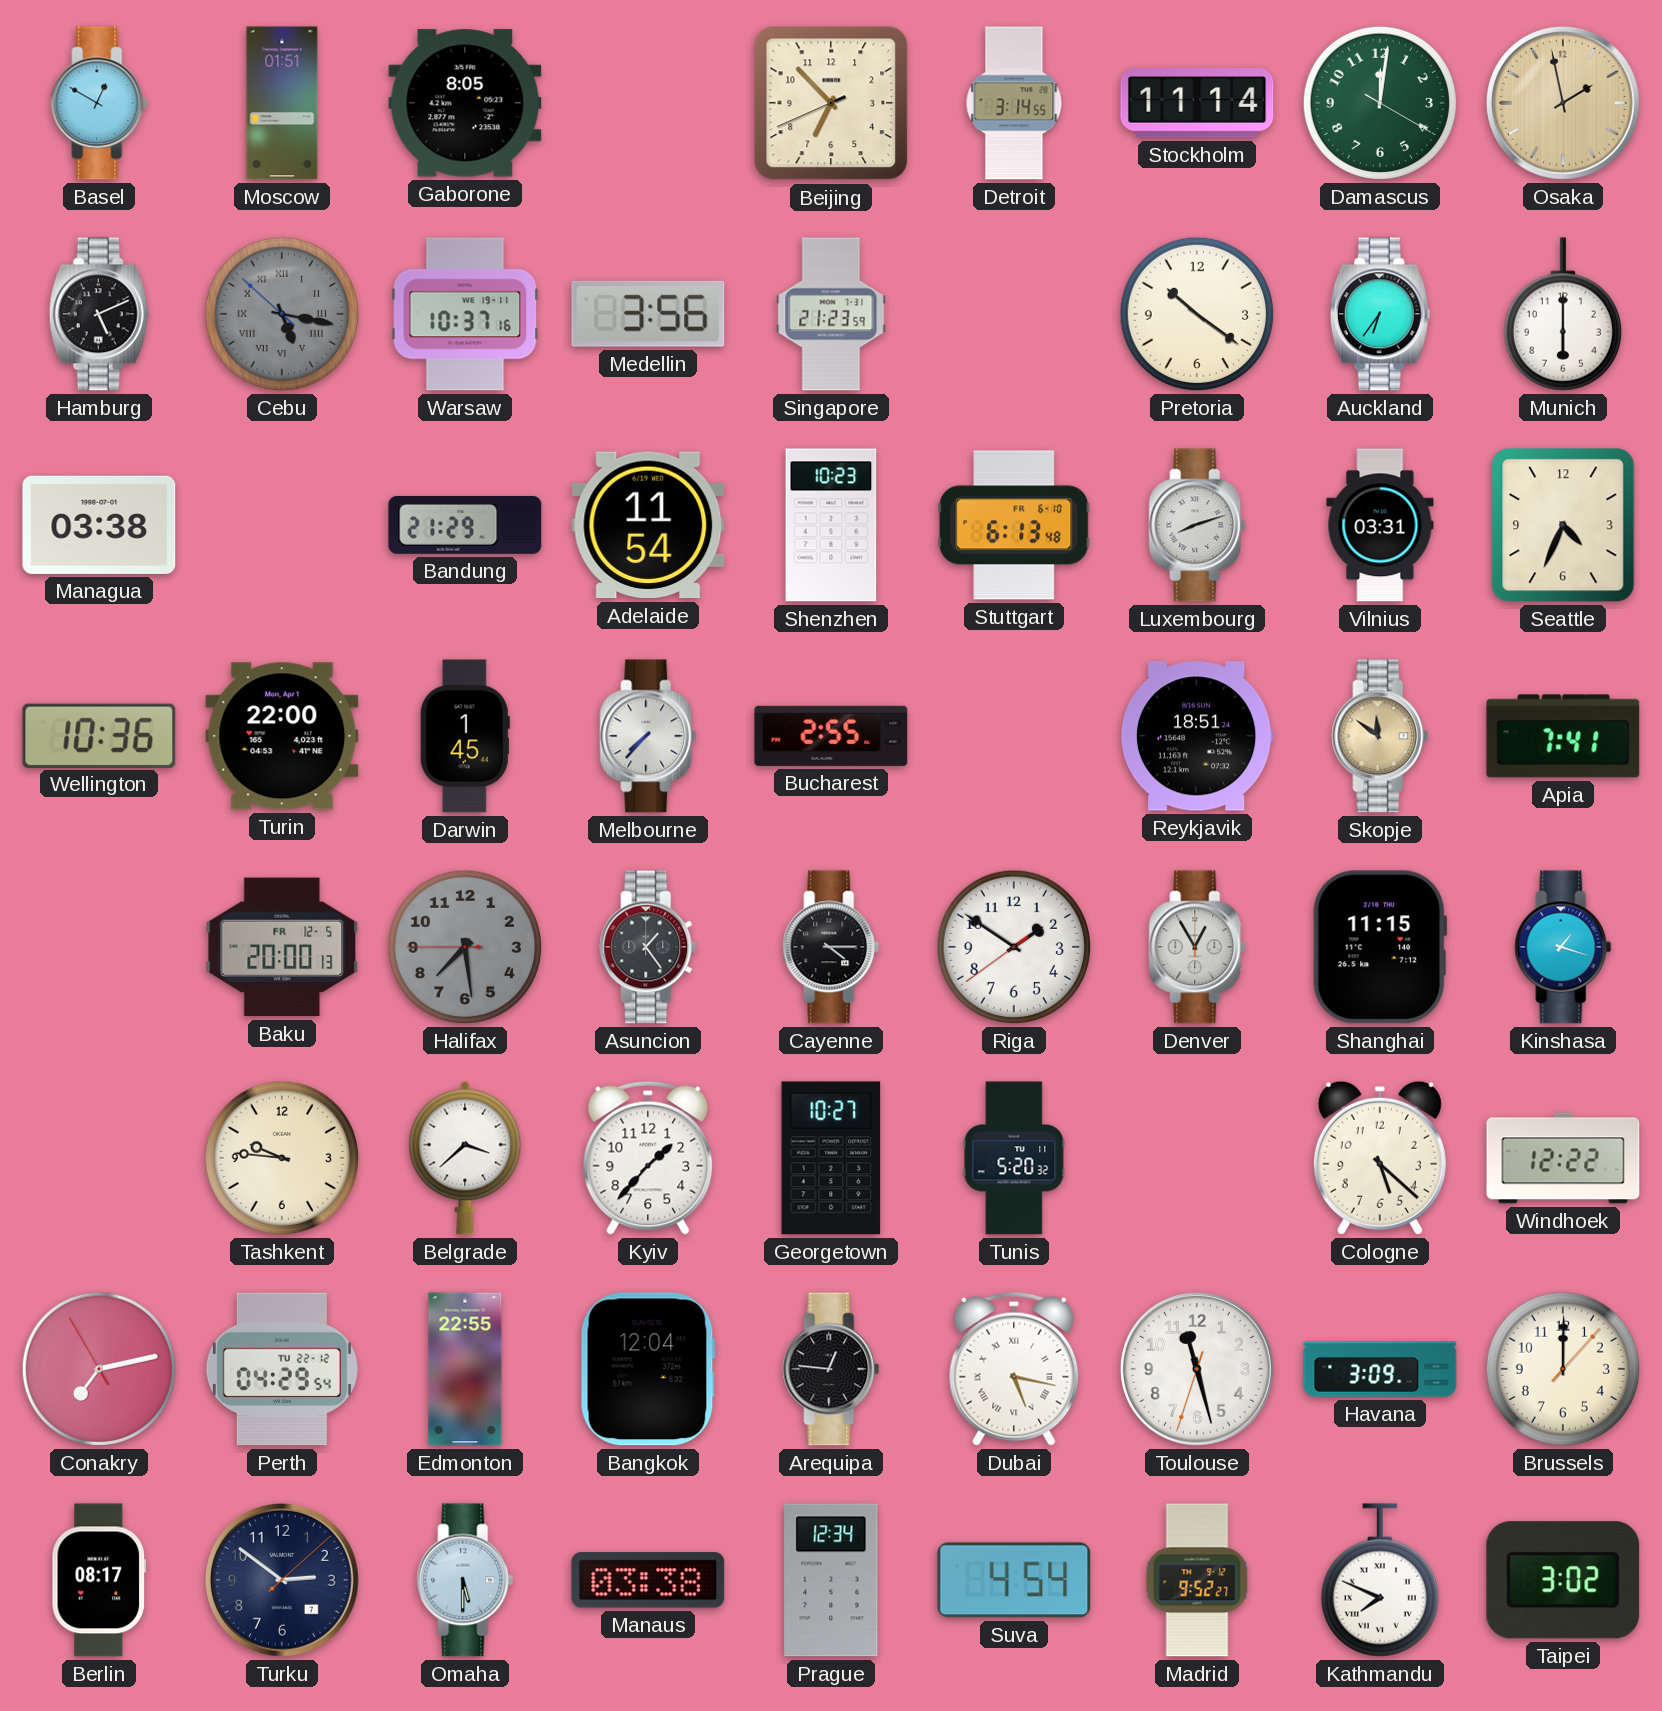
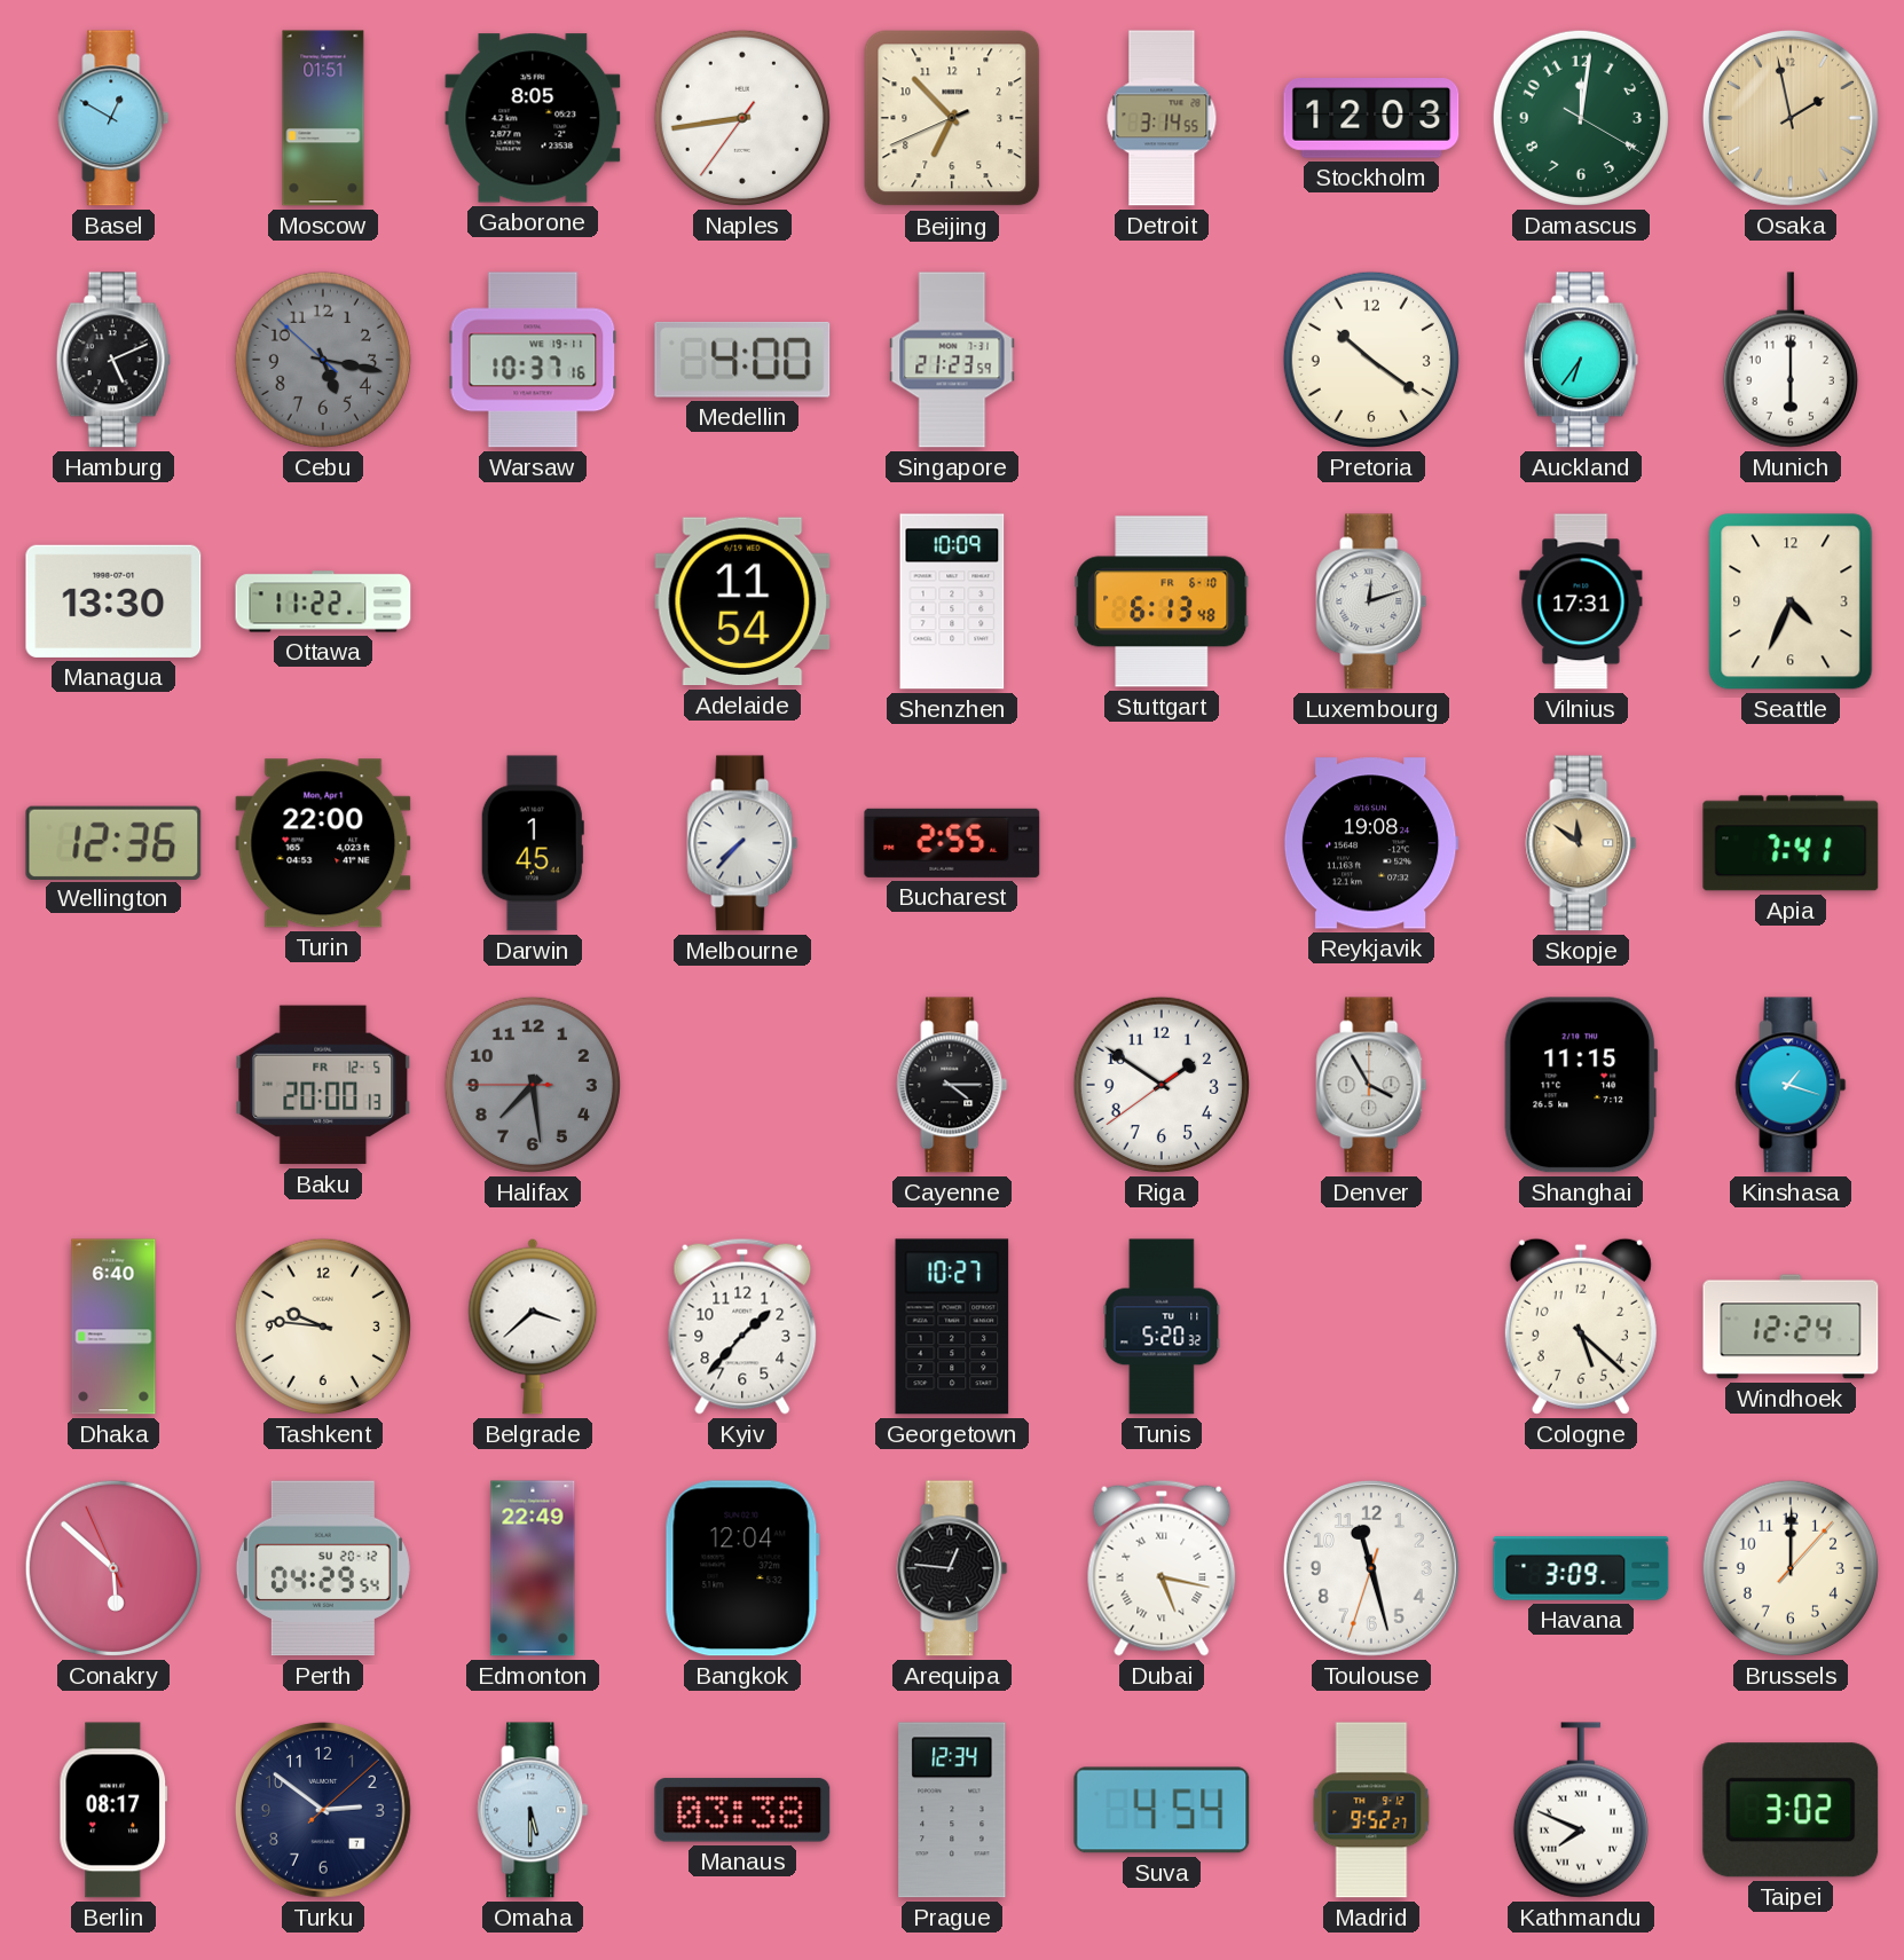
Naples: none -> 8:43
Stockholm: 11:14 -> 12:03
Cebu numerals: Roman -> Arabic
Medellin: 3:56 -> 4:00
Managua: 03:38 -> 13:30
Ottawa: none -> 11:22
Bandung: 21:29 -> none
Shenzhen: 10:23 -> 10:09
Luxembourg: 8:12 -> 12:12
Vilnius: 03:31 -> 17:31
Wellington: 10:36 -> 12:36
Reykjavik: 18:51 -> 19:08
Asuncion: 1:24 -> none
Denver: 12:55 -> 3:55
Dhaka: none -> 6:40
Windhoek: 12:22 -> 12:24
Conakry: 7:12 -> 5:51
Perth date: TU 22-12 -> SU 20-12
Edmonton: 22:55 -> 22:49
